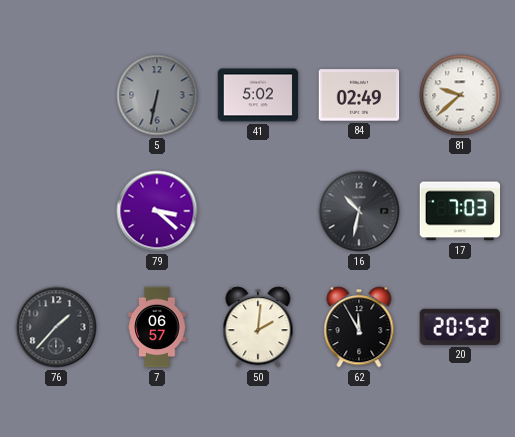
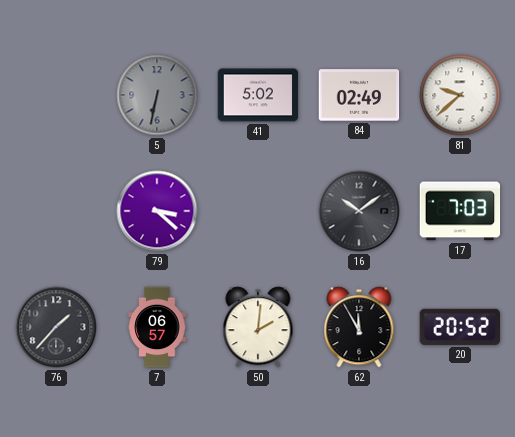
16: 10:32 -> 10:09
